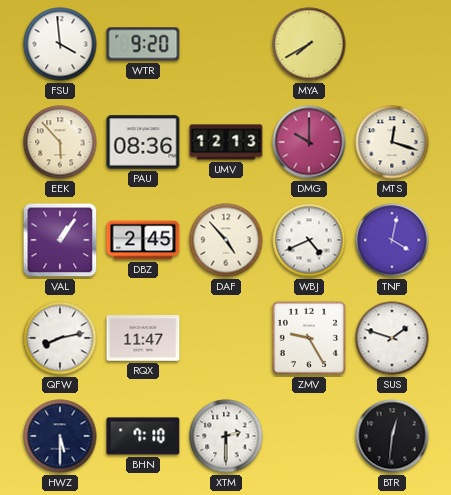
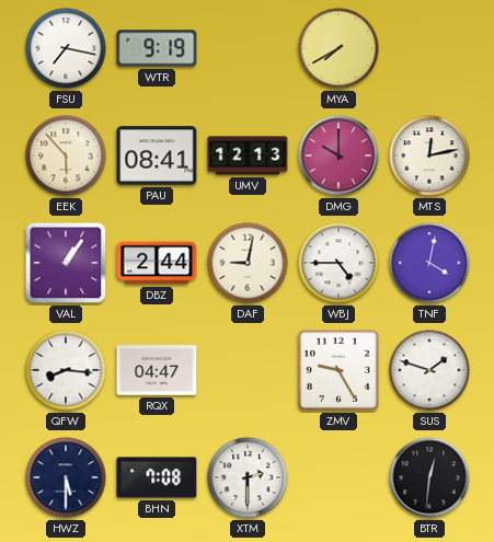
FSU: 3:59 -> 7:17
WTR: 9:20 -> 9:19
PAU: 08:36 -> 08:41
MTS: 12:18 -> 12:13
DBZ: 2:45 -> 2:44
DAF: 4:53 -> 9:02
WBJ: 4:41 -> 4:45
QFW: 8:13 -> 8:16
RQX: 11:47 -> 04:47
BHN: 7:10 -> 7:08
